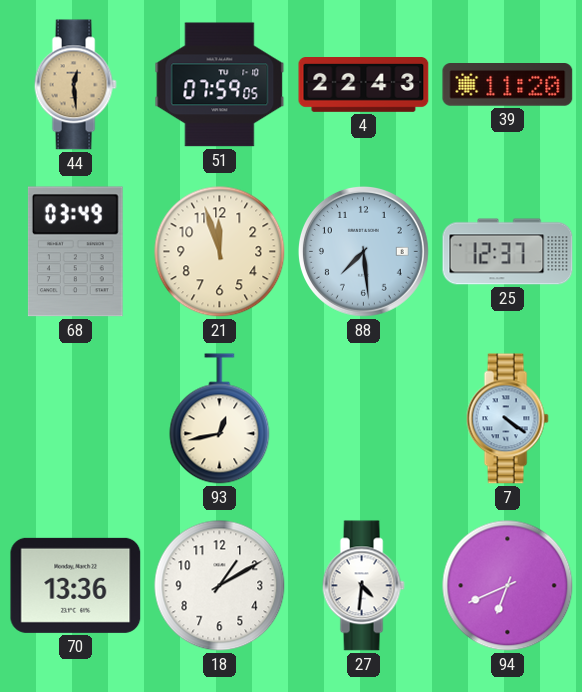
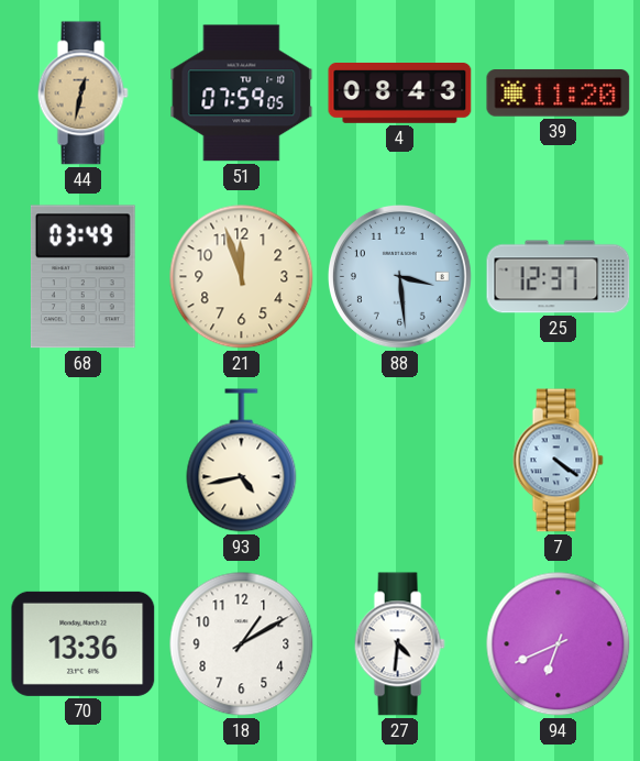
44: 12:29 -> 12:32
4: 22:43 -> 08:43
88: 7:29 -> 3:29
93: 12:43 -> 4:43
